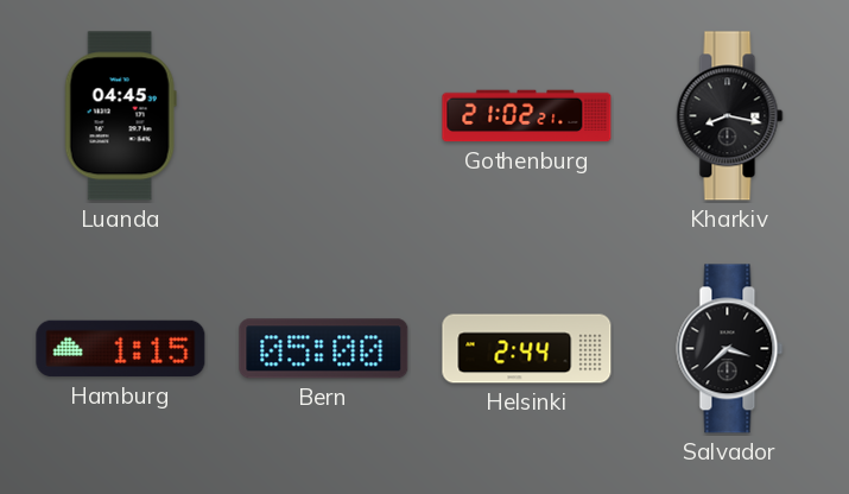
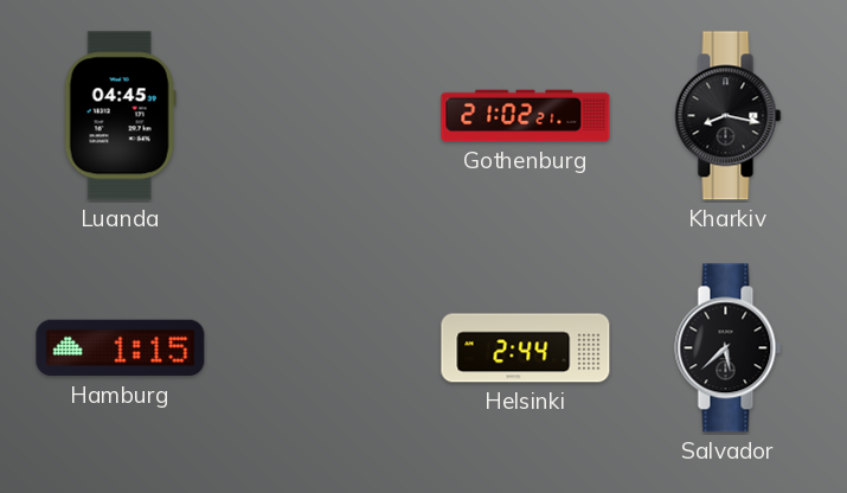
Bern: 05:00 -> none
Salvador: 3:38 -> 5:38
